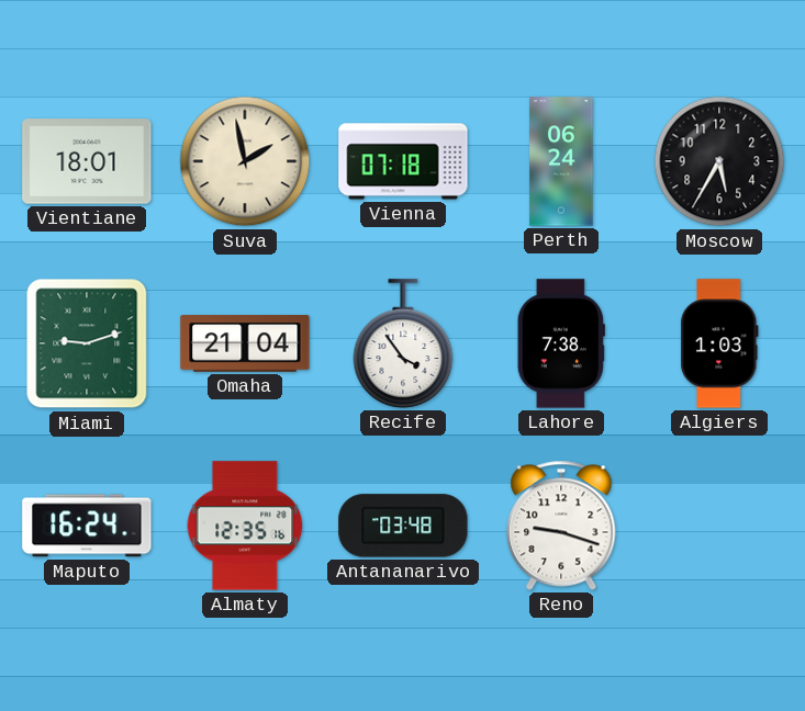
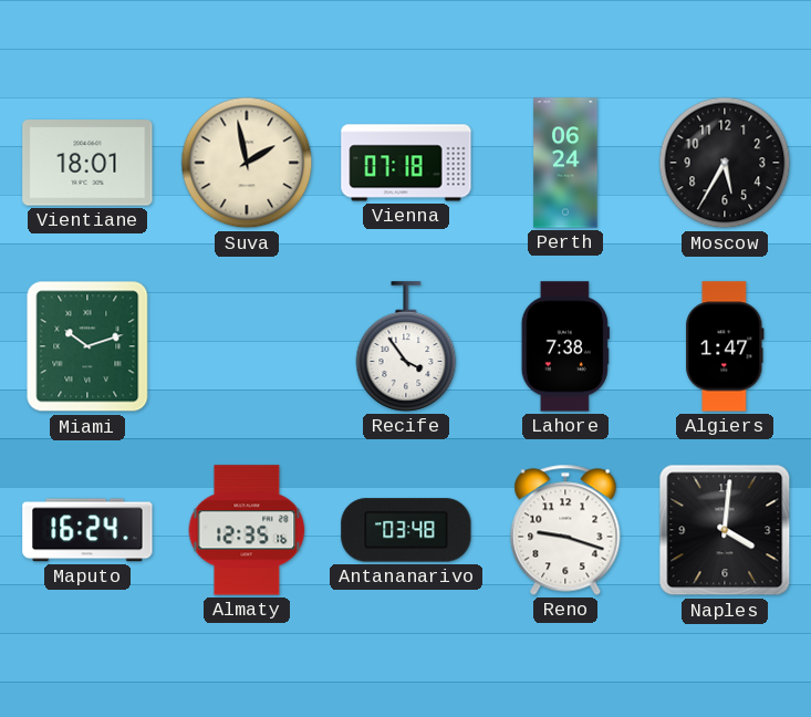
Miami: 9:12 -> 10:12
Omaha: 21:04 -> none
Algiers: 1:03 -> 1:47
Naples: none -> 4:01
